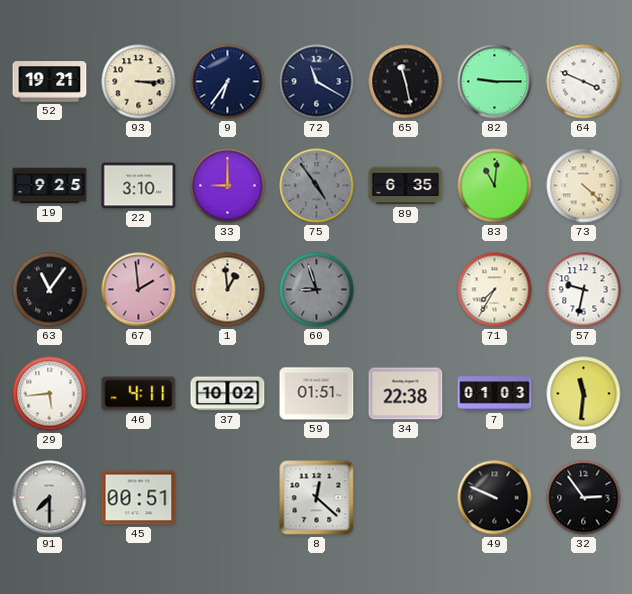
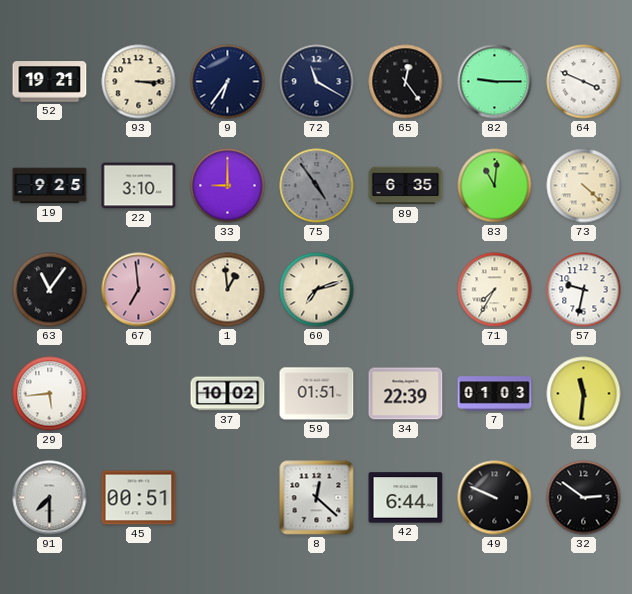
65: 11:28 -> 12:24
67: 1:59 -> 6:59
60: 8:57 -> 7:12
60 dial: grey -> cream
46: 4:11 -> none
34: 22:38 -> 22:39
42: none -> 6:44
32: 2:54 -> 2:51
